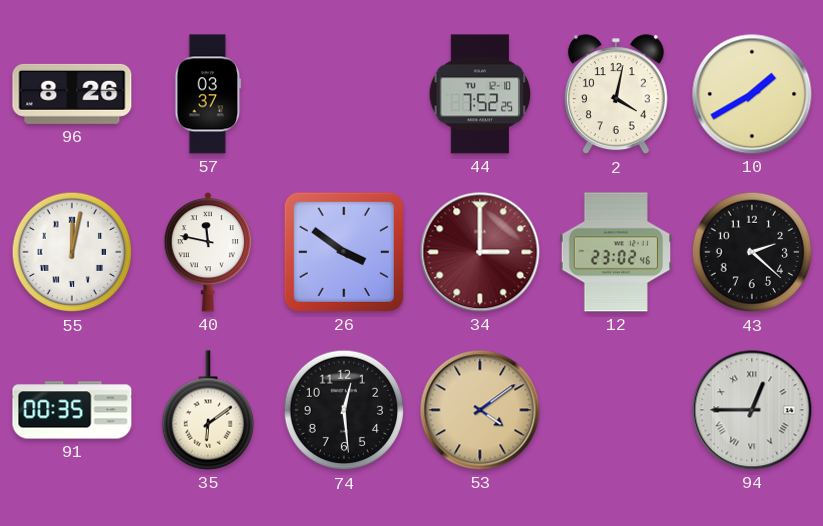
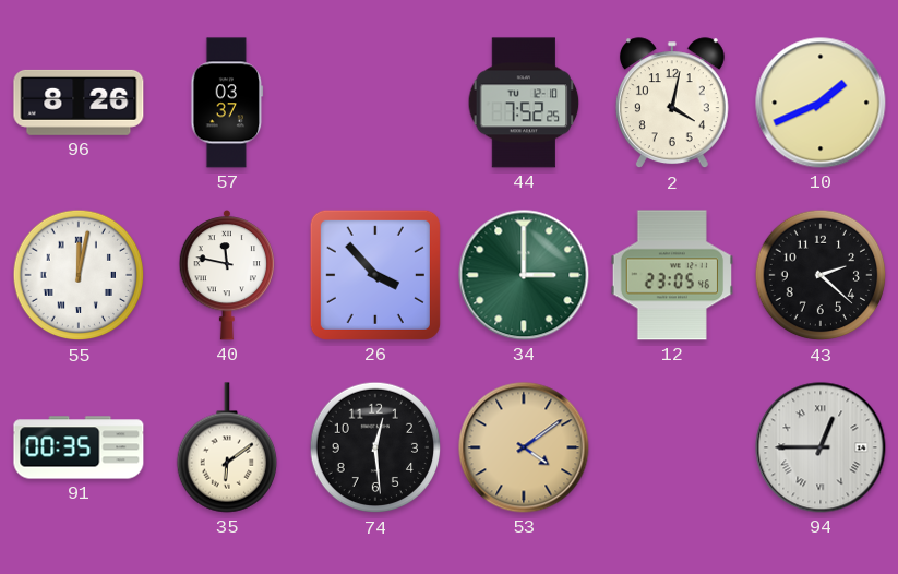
10: 1:40 -> 1:41
26: 3:51 -> 3:53
34 dial: burgundy -> green
12: 23:02 -> 23:05
